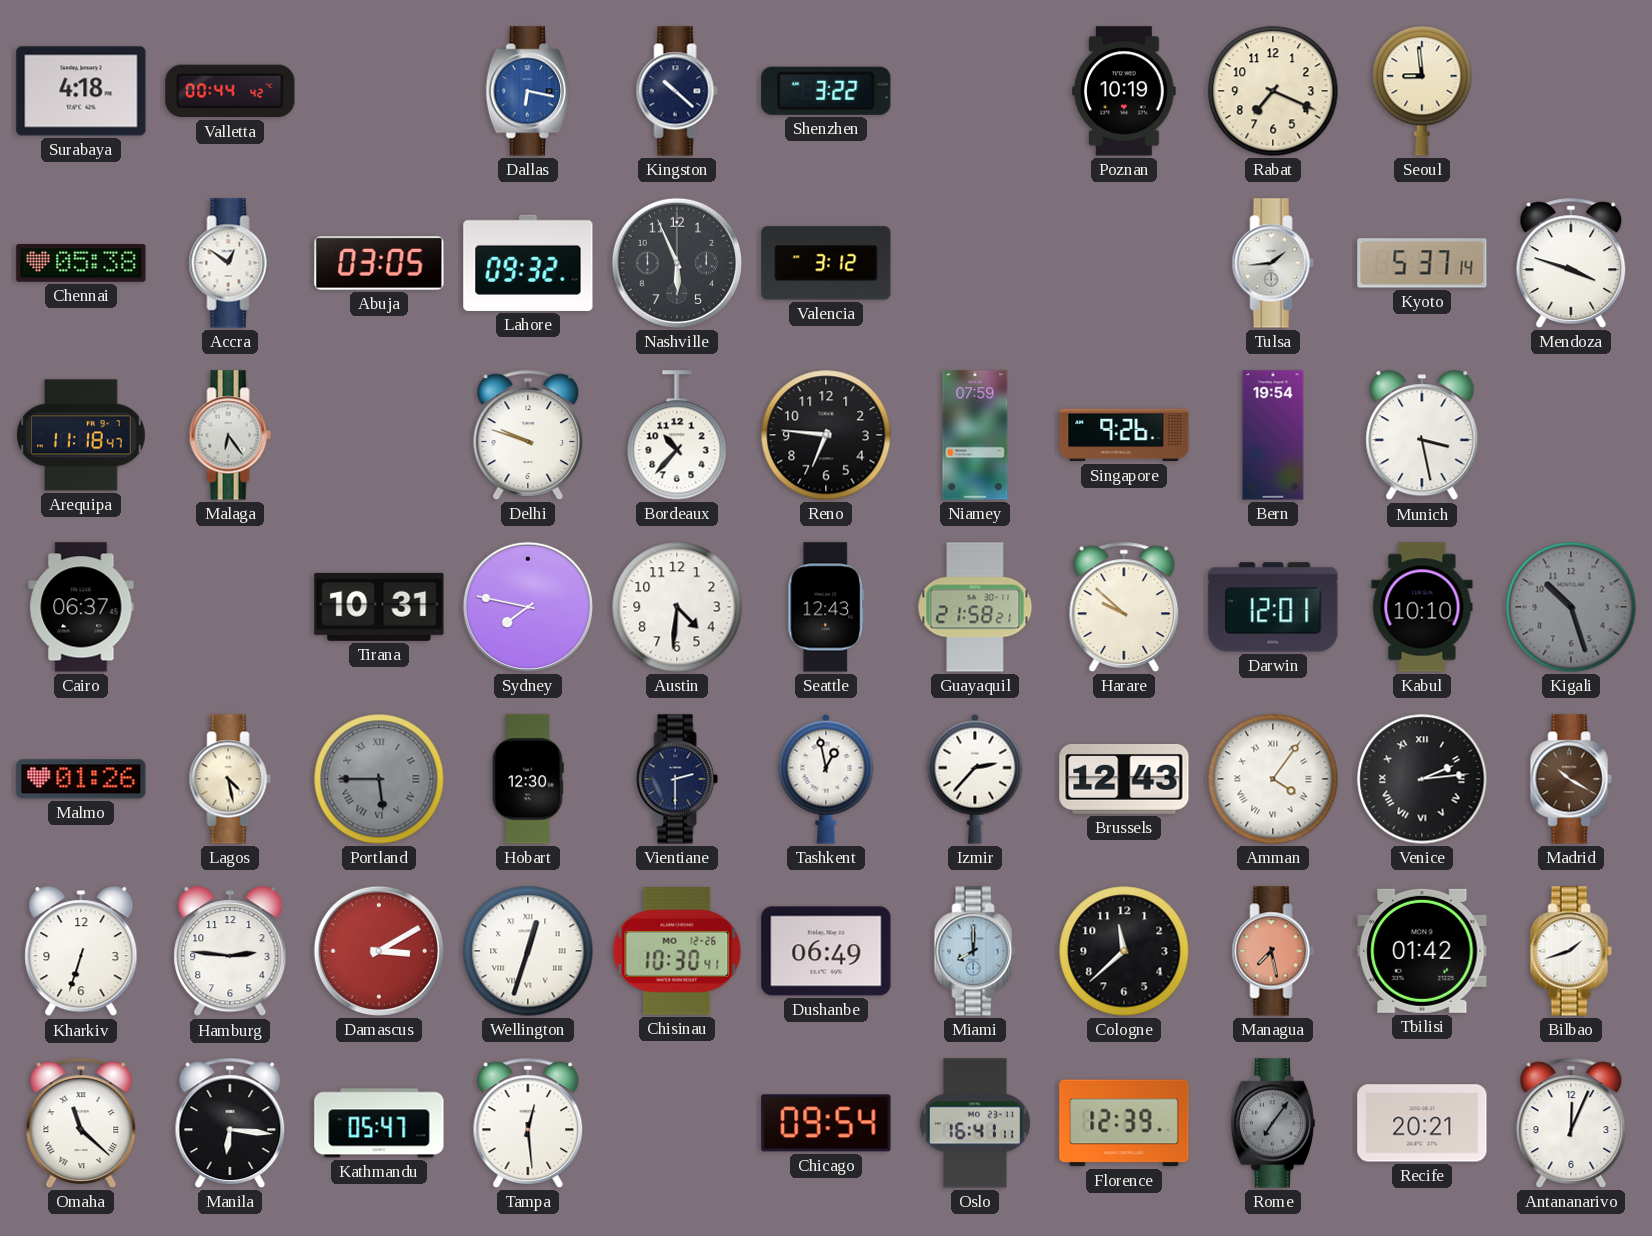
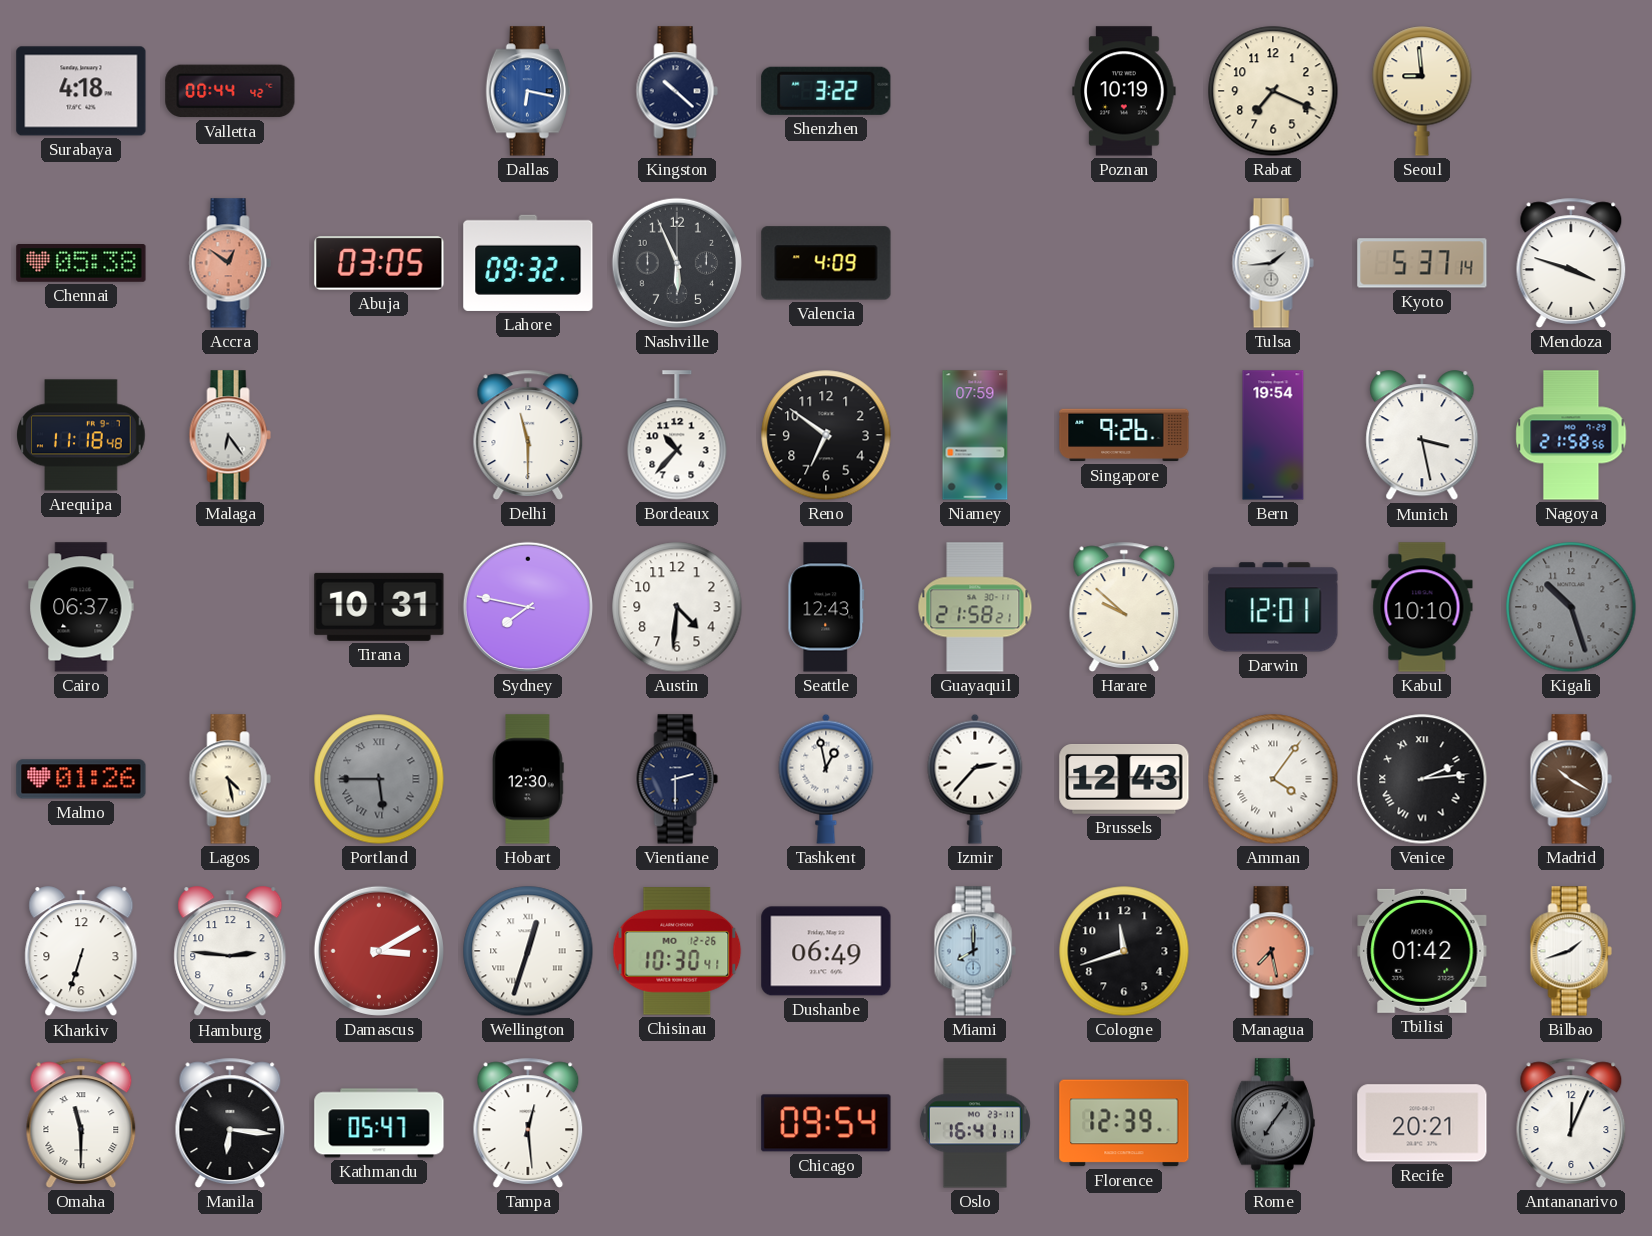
Accra dial: white -> salmon
Valencia: 3:12 -> 4:09
Arequipa: 11:18:47 -> 11:18:48
Delhi: 9:48 -> 11:30
Reno: 6:46 -> 6:51
Nagoya: none -> 21:58
Cologne: 11:38 -> 11:42
Omaha: 11:22 -> 11:30
